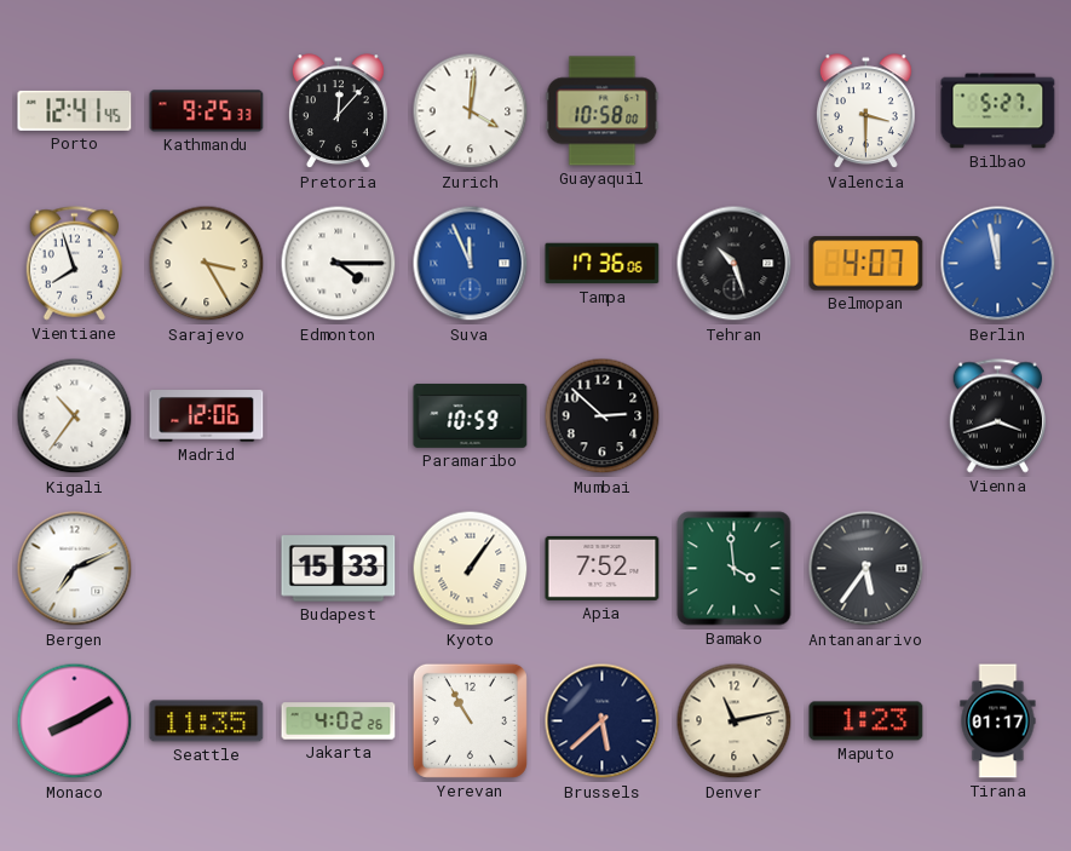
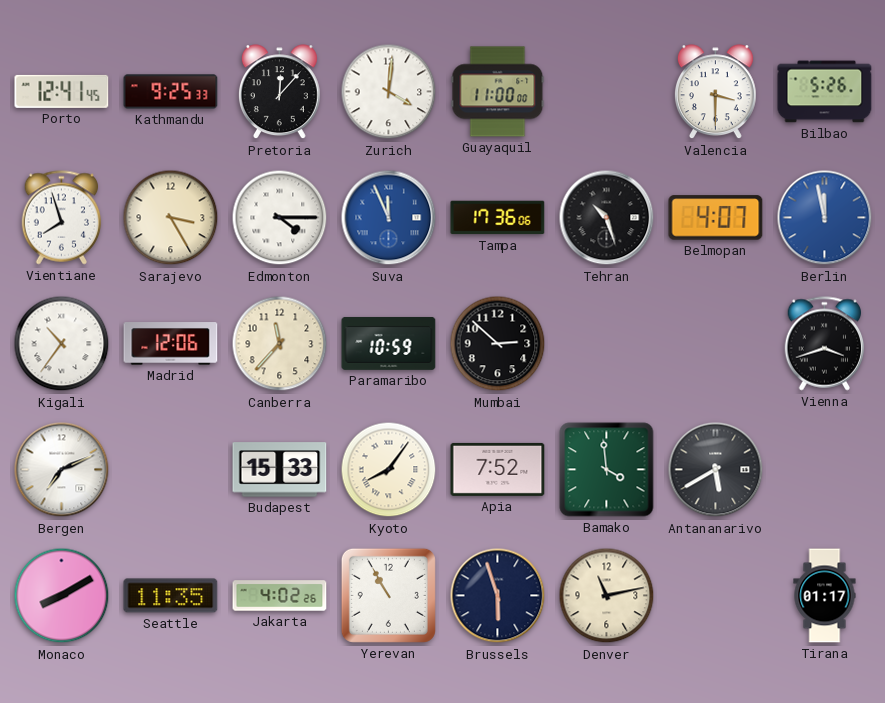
Guayaquil: 10:58 -> 11:00
Bilbao: 5:27 -> 5:26
Canberra: none -> 11:37
Kyoto: 1:06 -> 8:06
Antananarivo: 5:36 -> 5:40
Brussels: 5:38 -> 5:57
Maputo: 1:23 -> none
